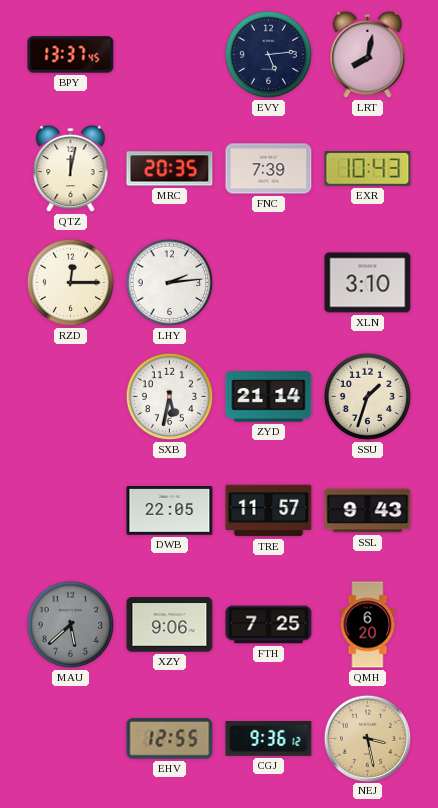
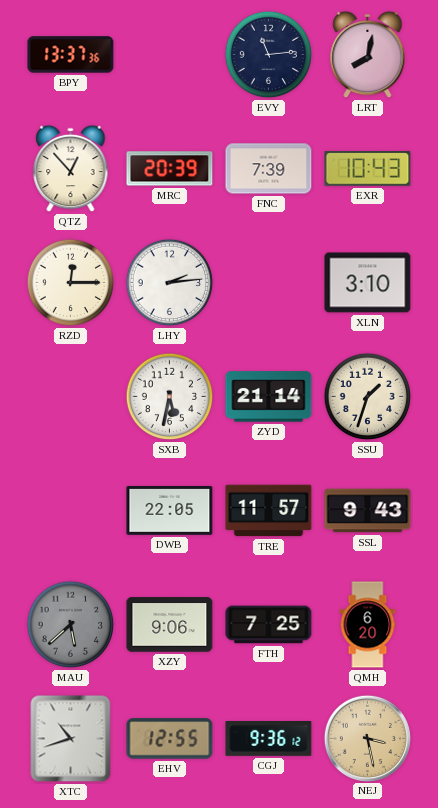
BPY: 13:37:45 -> 13:37:36
EVY: 5:14 -> 11:14
QTZ: 12:02 -> 12:53
MRC: 20:35 -> 20:39
XTC: none -> 10:42
